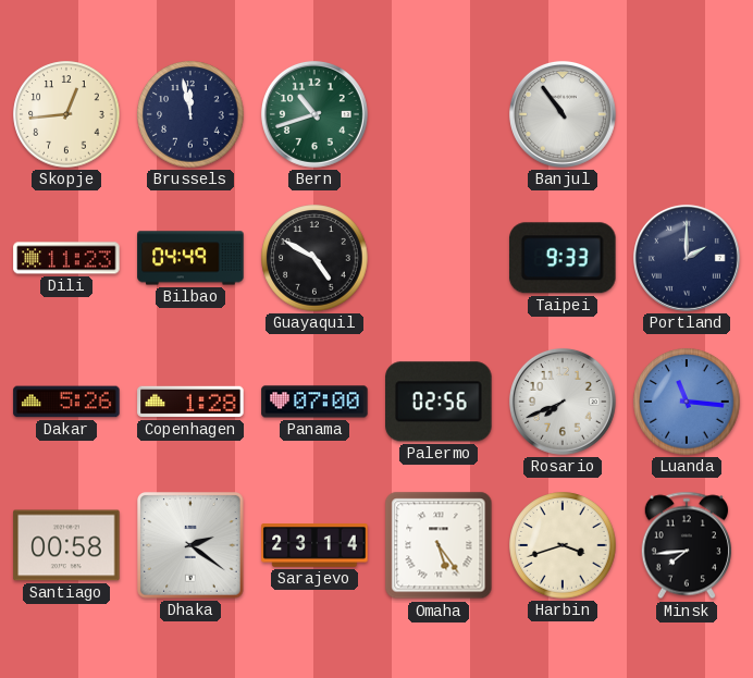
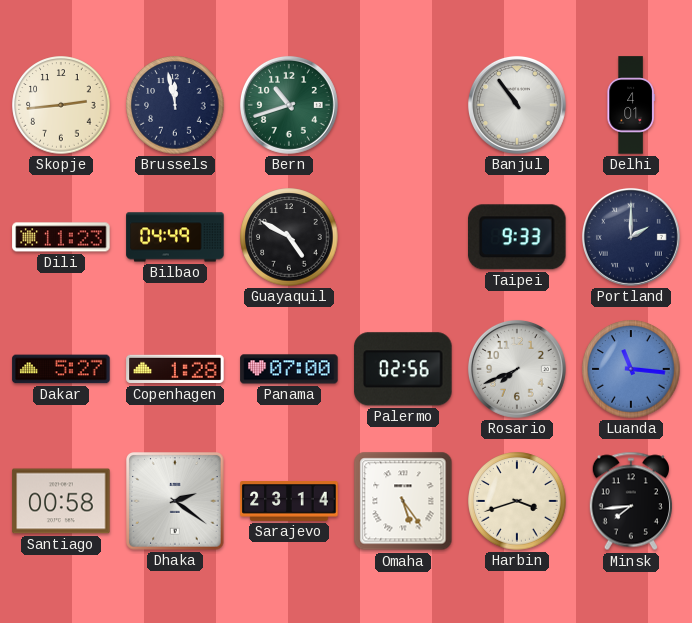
Skopje: 12:44 -> 2:44
Delhi: none -> 4:01
Dakar: 5:26 -> 5:27
